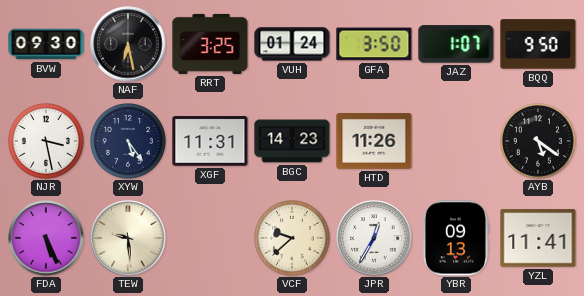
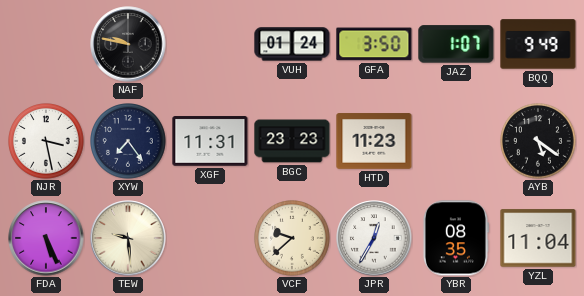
BVW: 09:30 -> none
NAF: 6:28 -> 9:47
RRT: 3:25 -> none
BQQ: 9:50 -> 9:49
XYW: 5:24 -> 7:24
BGC: 14:23 -> 23:23
HTD: 11:26 -> 11:23
YBR: 09:13 -> 08:35
YZL: 11:41 -> 11:04
